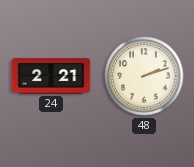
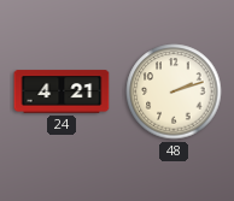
24: 2:21 -> 4:21
